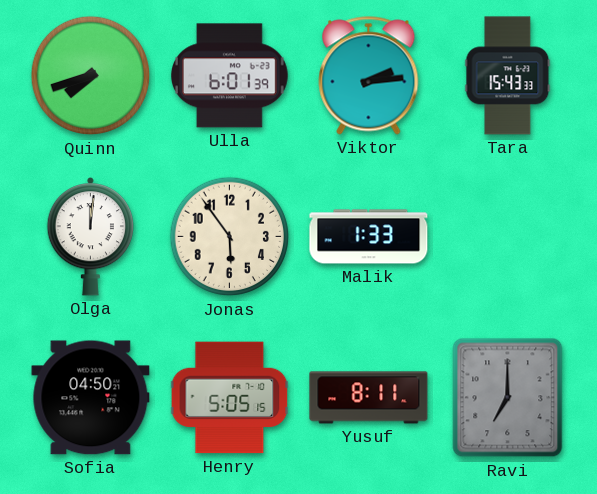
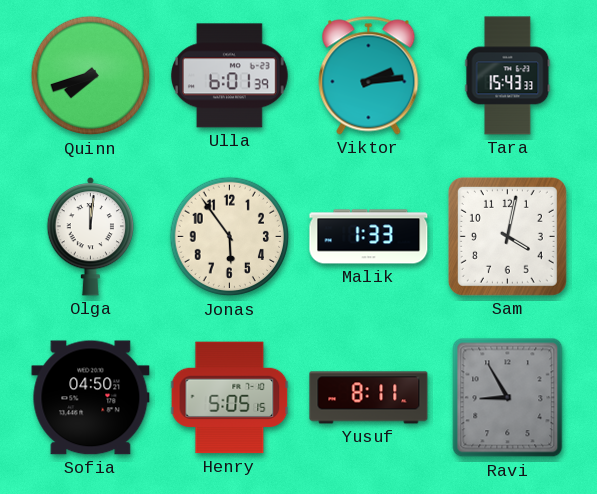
Sam: none -> 4:02
Ravi: 7:00 -> 8:55
